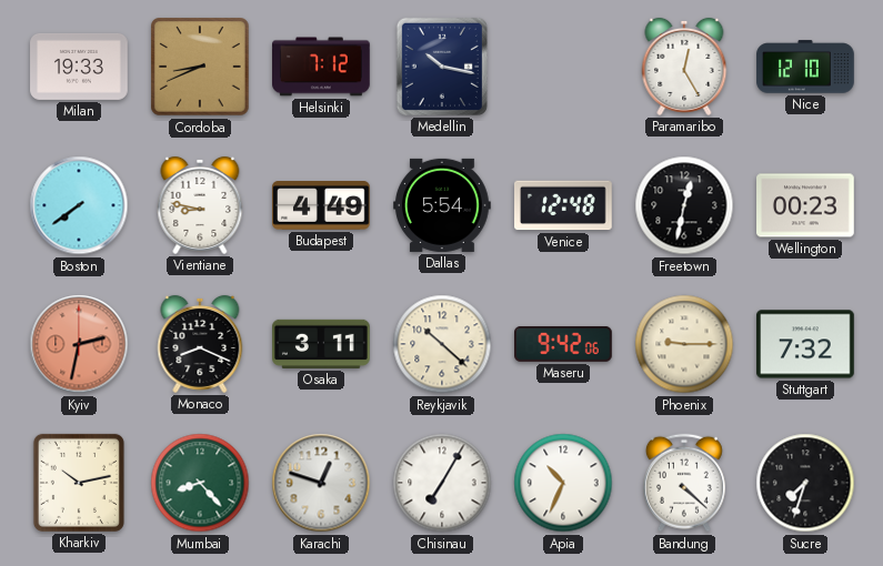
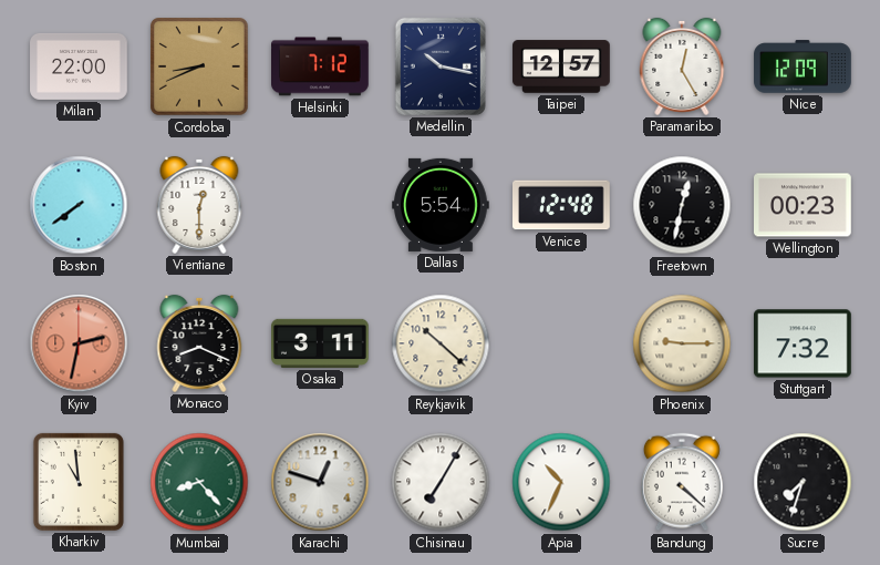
Milan: 19:33 -> 22:00
Taipei: none -> 12:57
Nice: 12:10 -> 12:09
Vientiane: 8:47 -> 12:30
Budapest: 4:49 -> none
Maseru: 9:42 -> none
Kharkiv: 10:13 -> 10:59
